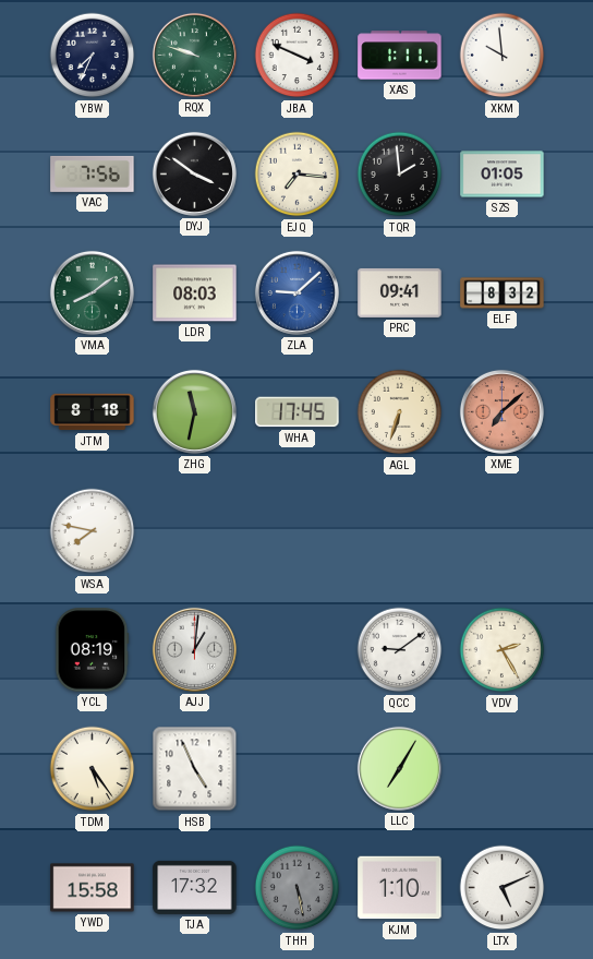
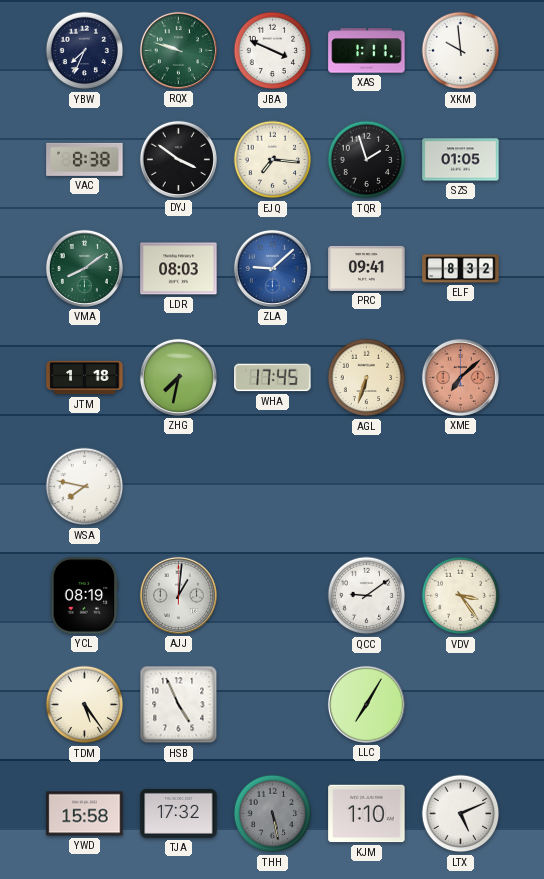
VAC: 7:56 -> 8:38
TQR: 1:59 -> 1:57
JTM: 8:18 -> 1:18
ZHG: 11:32 -> 7:32
VDV: 2:25 -> 3:24
